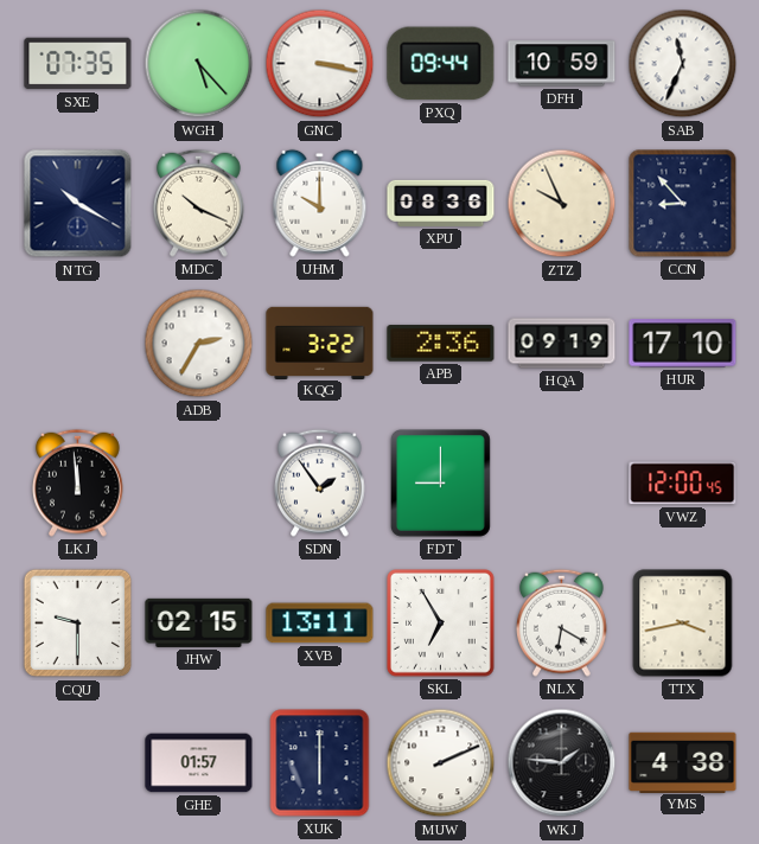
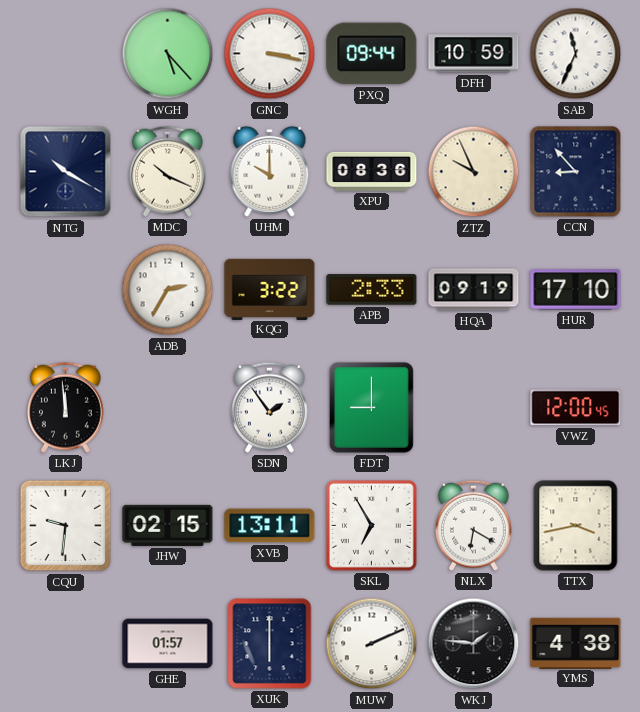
SXE: 07:35 -> none
APB: 2:36 -> 2:33
CQU: 9:30 -> 9:31
